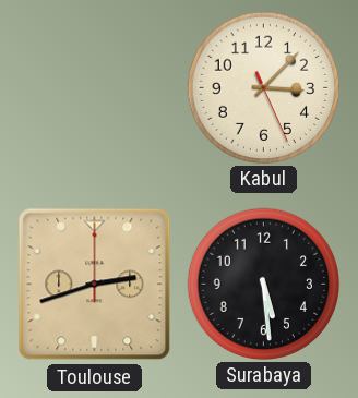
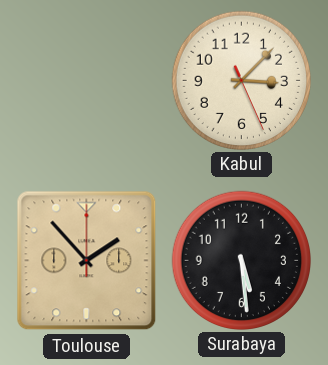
Toulouse: 2:42 -> 1:53
